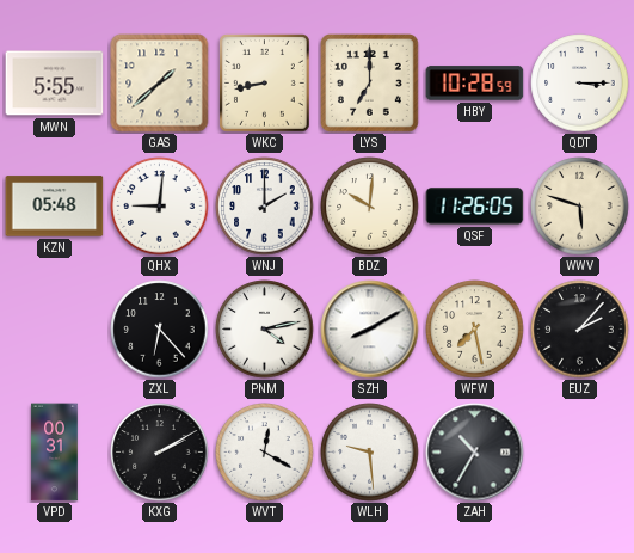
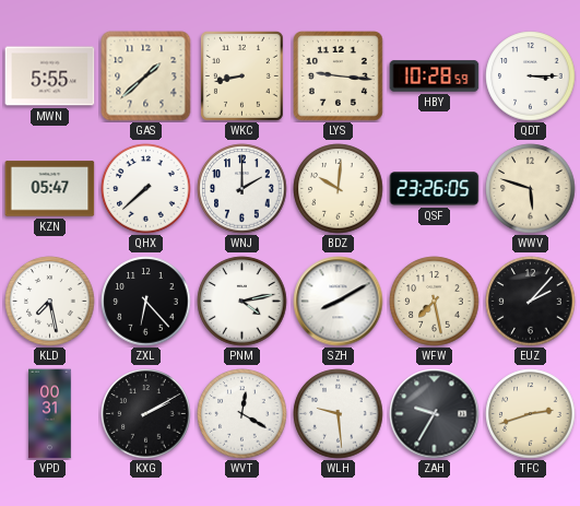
LYS: 7:00 -> 9:16
KZN: 05:48 -> 05:47
QHX: 9:01 -> 7:38
QSF: 11:26 -> 23:26
KLD: none -> 7:28
ZAH: 10:35 -> 9:35
TFC: none -> 2:42
